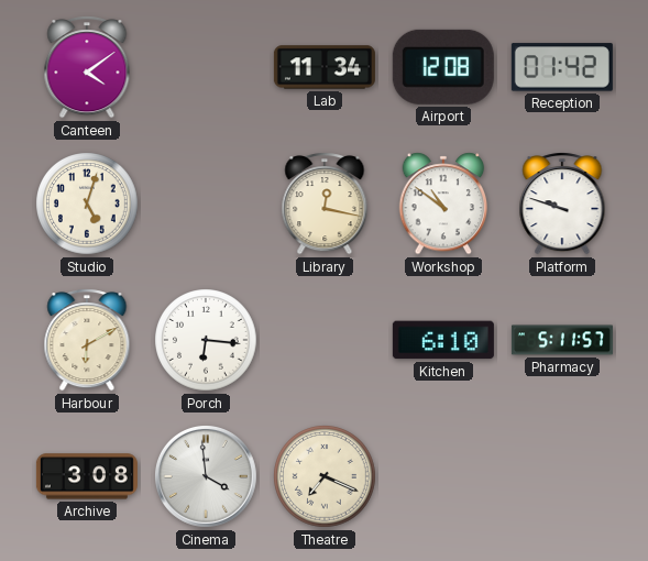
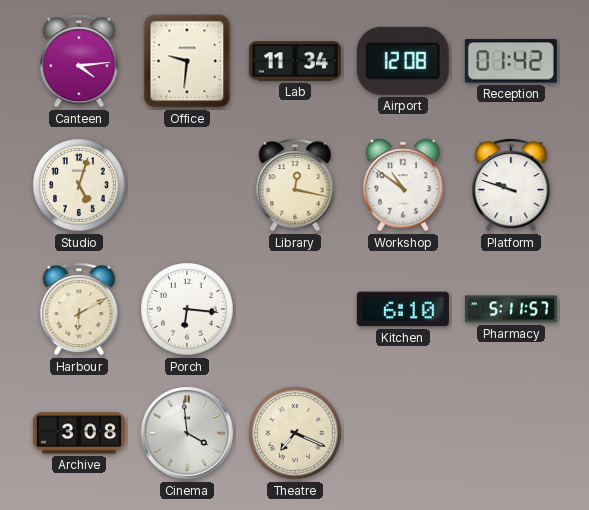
Canteen: 4:09 -> 4:14
Office: none -> 9:31
